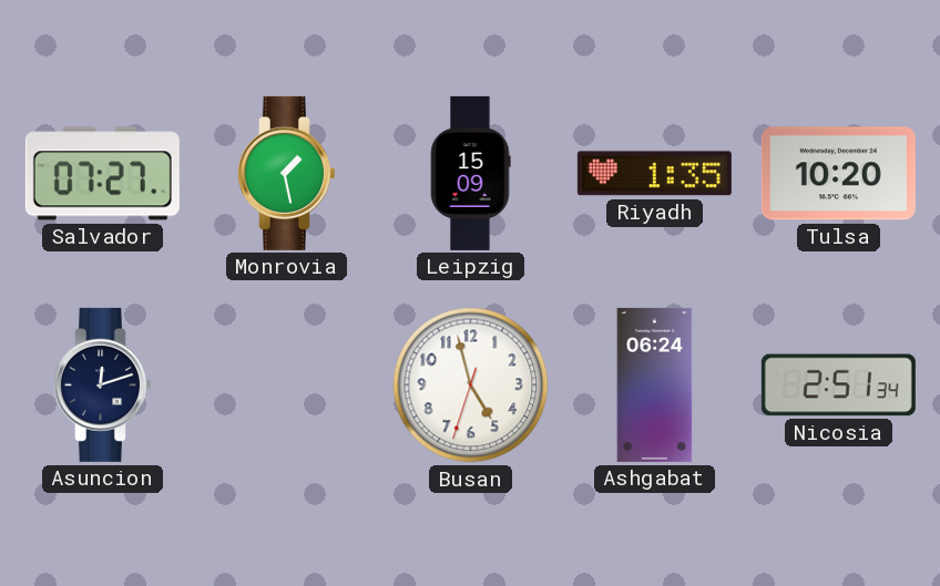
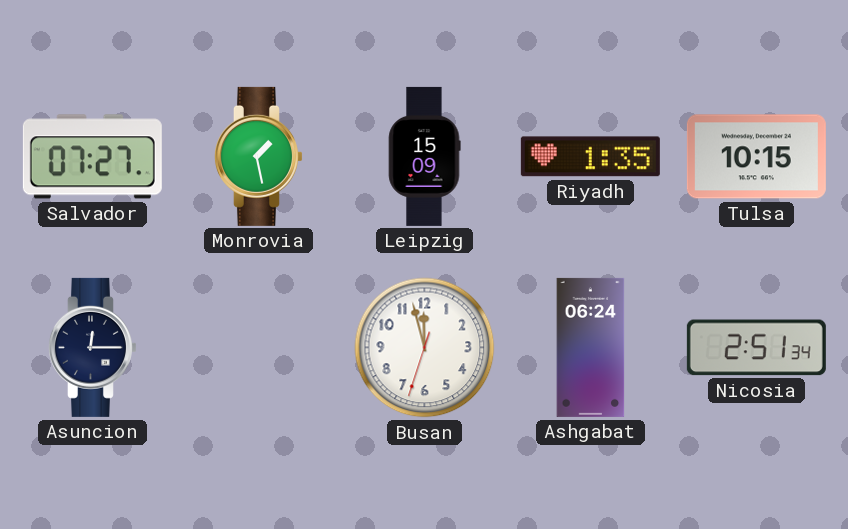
Tulsa: 10:20 -> 10:15
Asuncion: 12:12 -> 12:15
Busan: 4:57 -> 11:57
